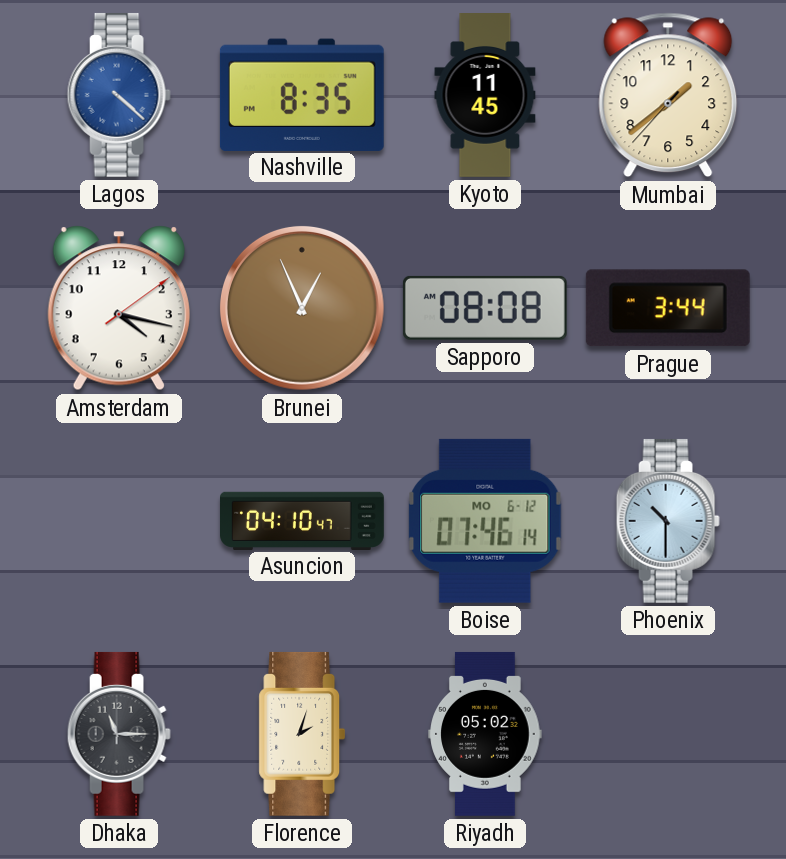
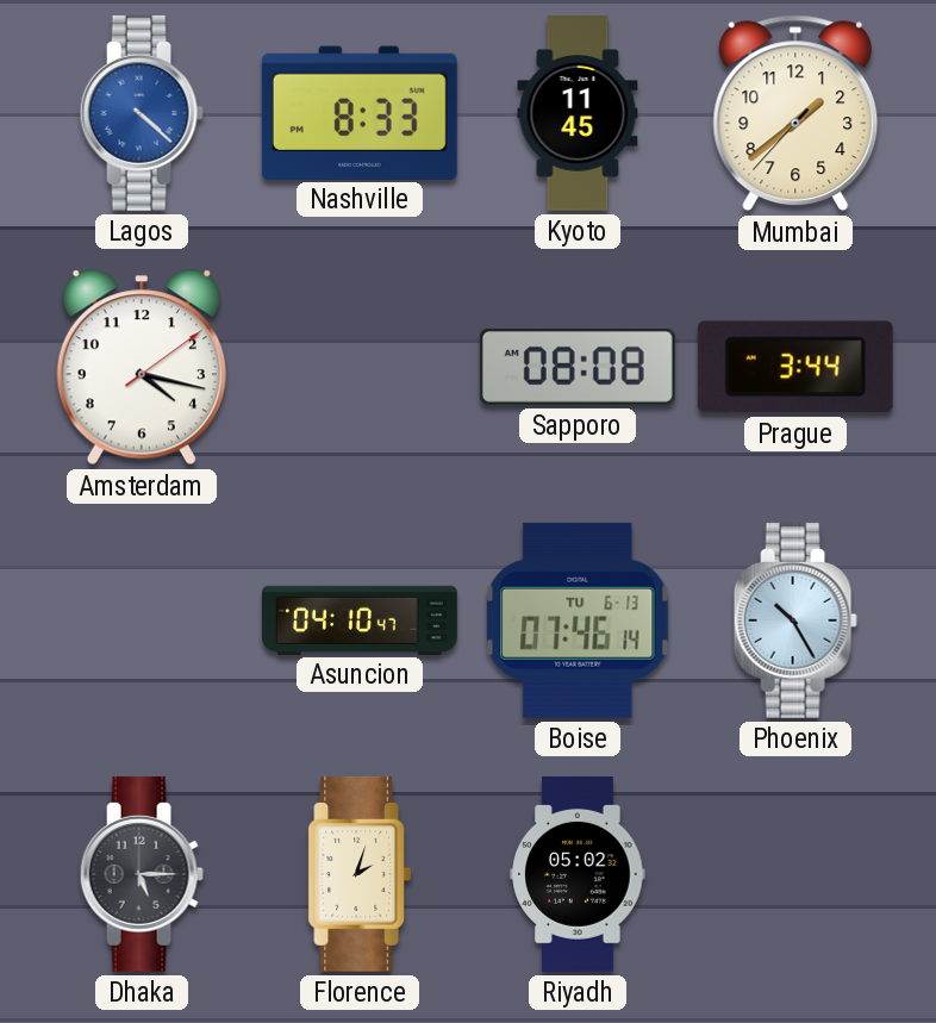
Nashville: 8:35 -> 8:33
Brunei: 12:56 -> none
Boise date: MO 6-12 -> TU 6-13
Phoenix: 10:30 -> 10:25
Dhaka: 11:15 -> 5:15
